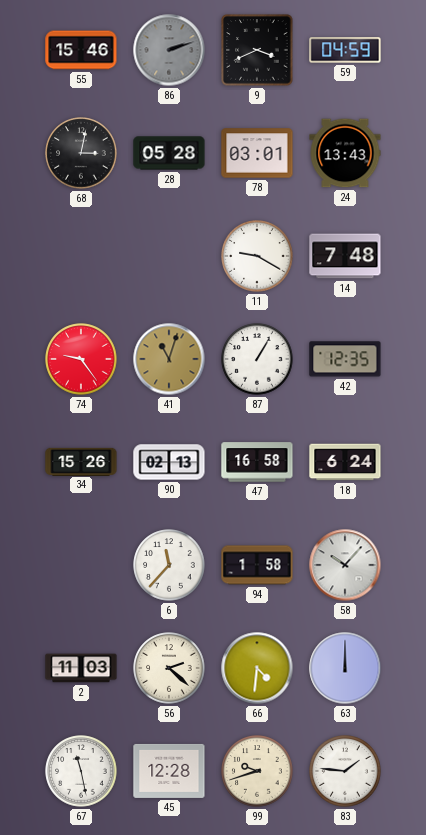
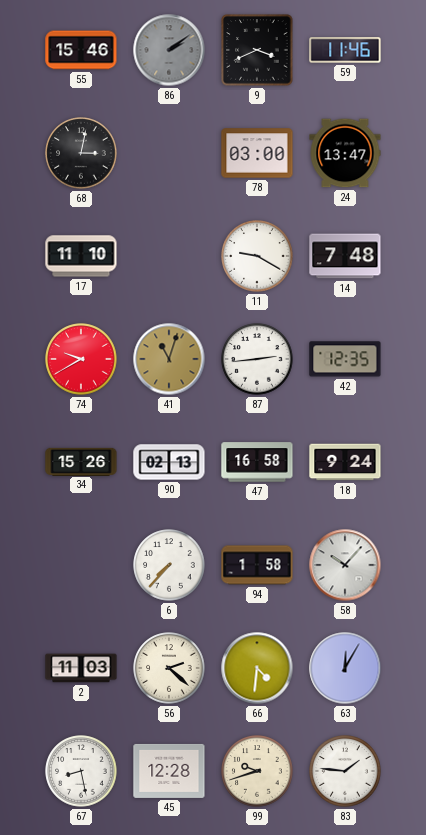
86: 2:12 -> 2:09
59: 04:59 -> 11:46
28: 05:28 -> none
78: 03:01 -> 03:00
24: 13:43 -> 13:47
17: none -> 11:10
74: 9:24 -> 9:40
87: 1:05 -> 2:44
18: 6:24 -> 9:24
6: 11:37 -> 7:37
63: 12:00 -> 12:05
67: 11:28 -> 8:28
